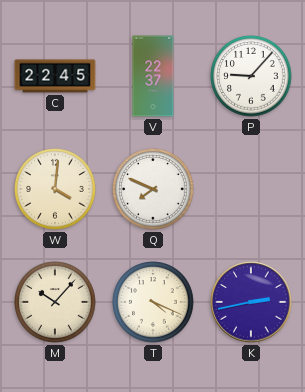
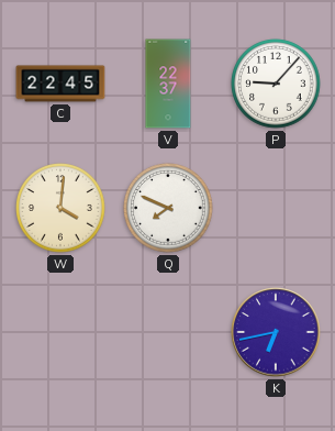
M: 10:07 -> none
T: 4:19 -> none
K: 2:43 -> 6:43
